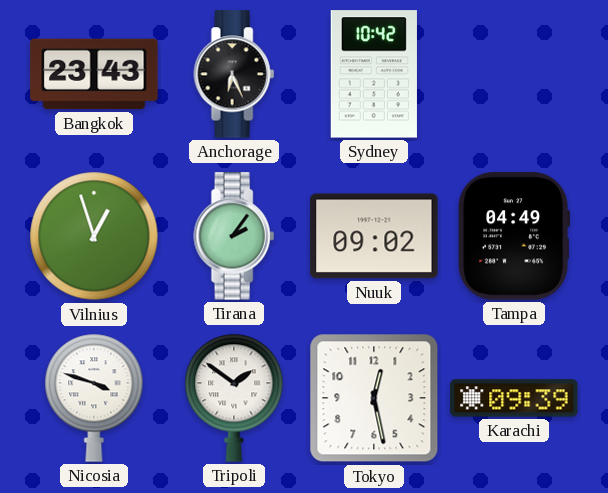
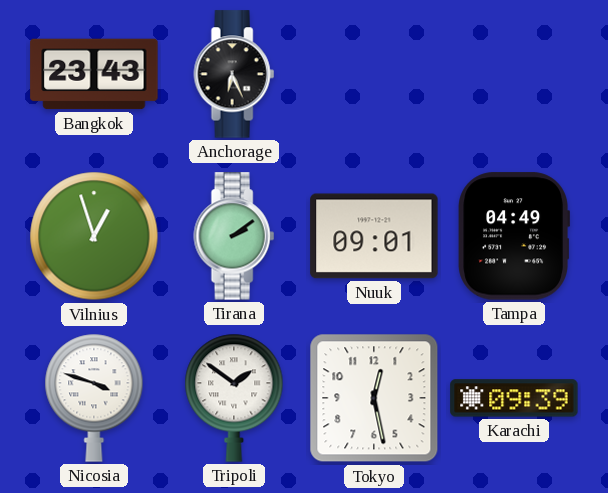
Sydney: 10:42 -> none
Tirana: 2:06 -> 2:09
Nuuk: 09:02 -> 09:01
